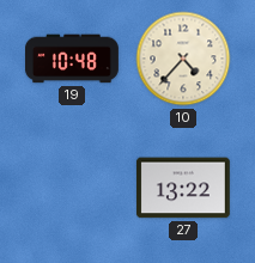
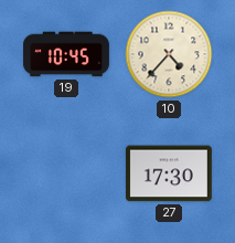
19: 10:48 -> 10:45
27: 13:22 -> 17:30
